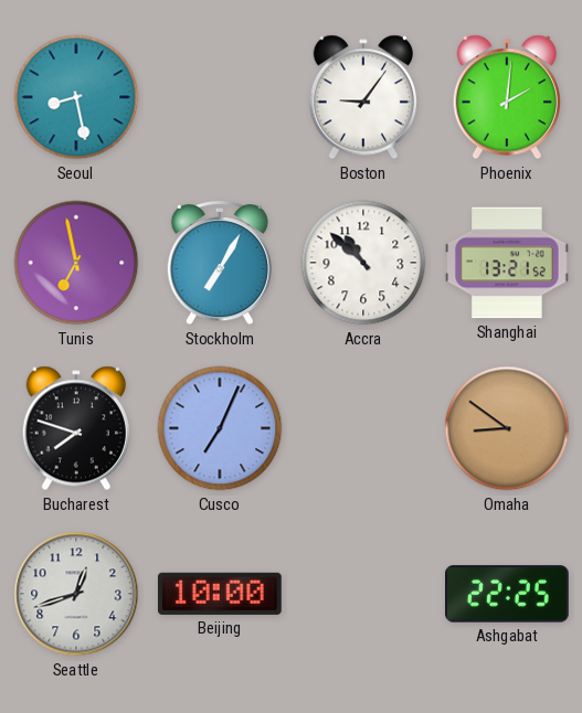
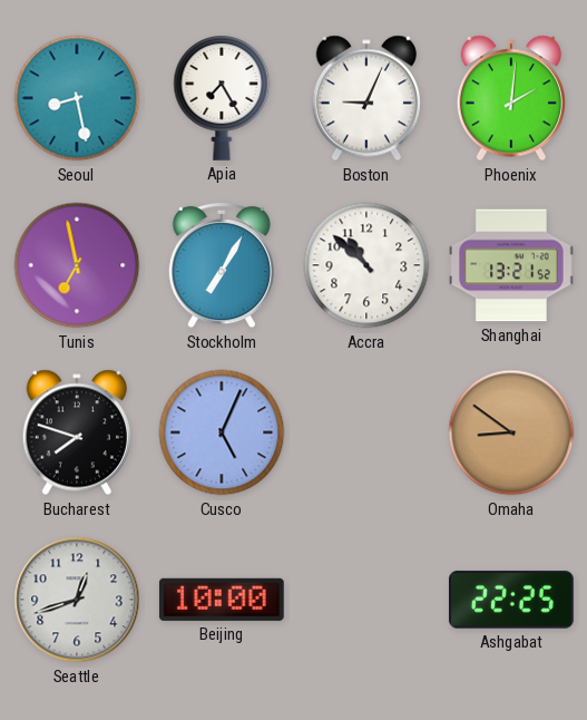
Apia: none -> 7:25
Boston: 9:06 -> 9:04
Cusco: 7:04 -> 5:04
